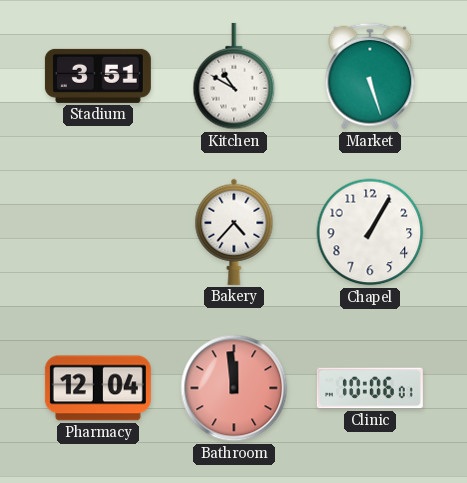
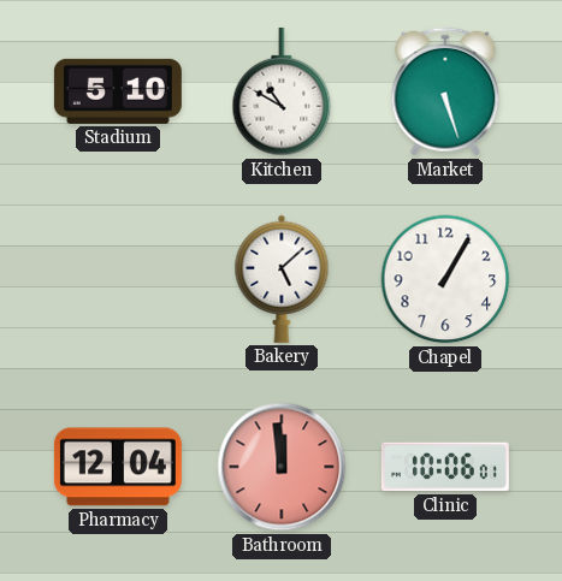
Stadium: 3:51 -> 5:10
Bakery: 4:37 -> 5:08
